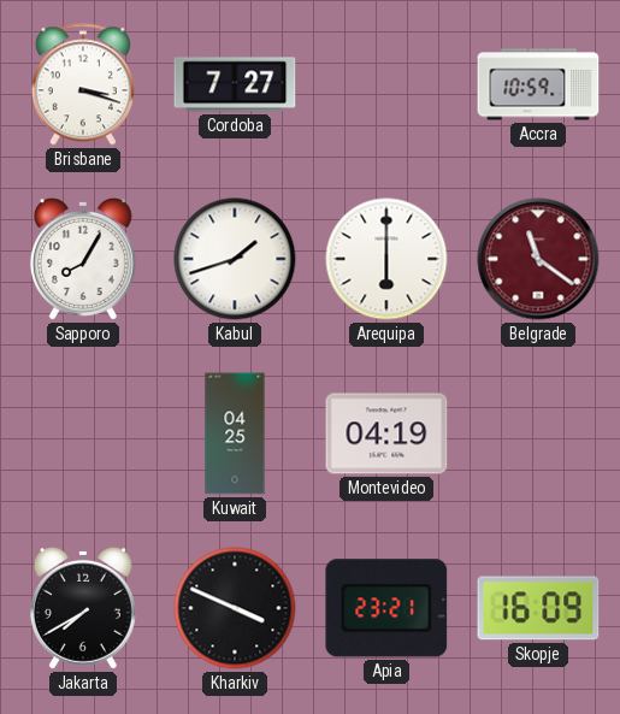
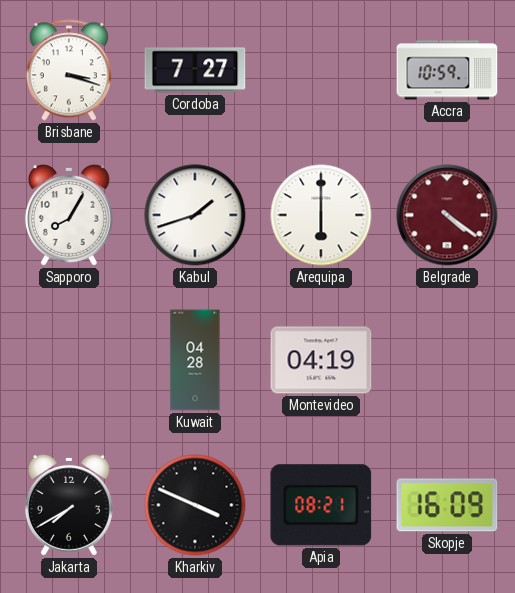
Belgrade: 11:21 -> 4:21
Kuwait: 04:25 -> 04:28
Apia: 23:21 -> 08:21
